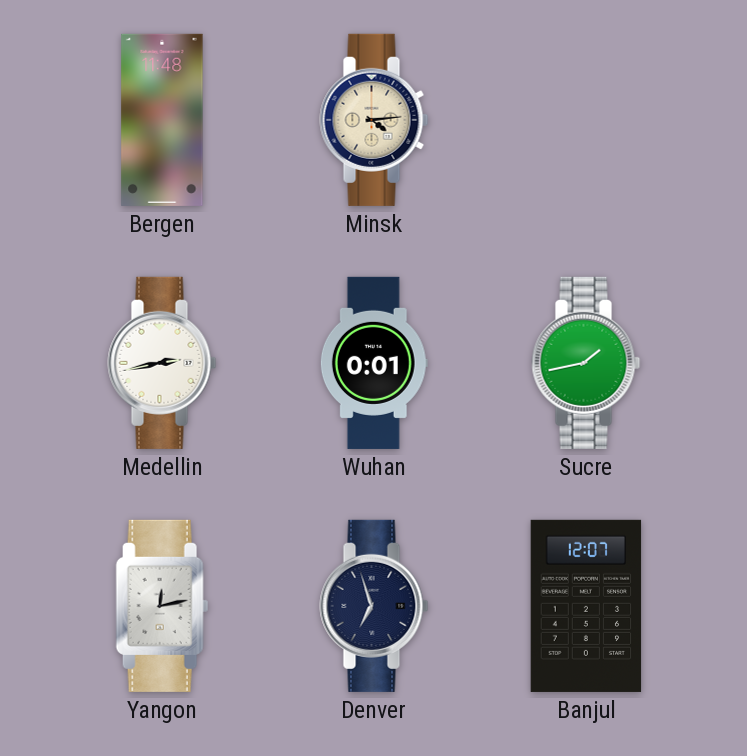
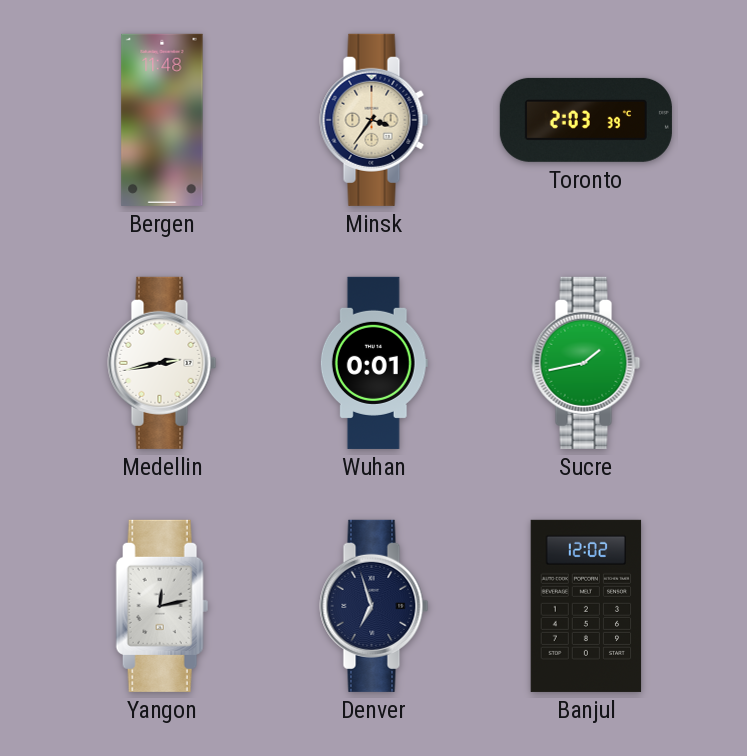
Minsk: 4:14 -> 3:36
Toronto: none -> 2:03
Banjul: 12:07 -> 12:02
